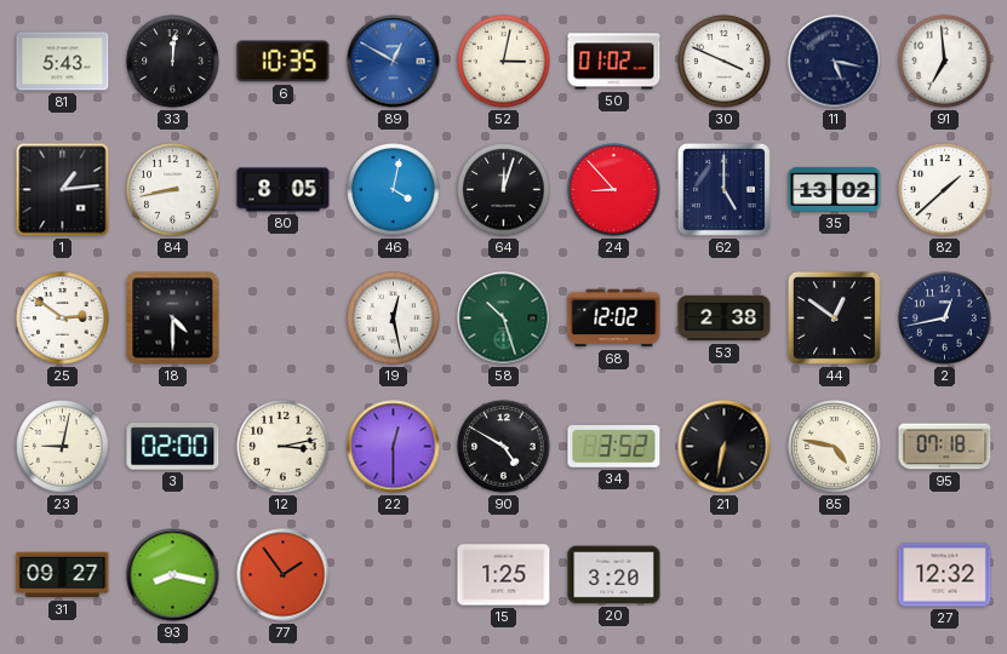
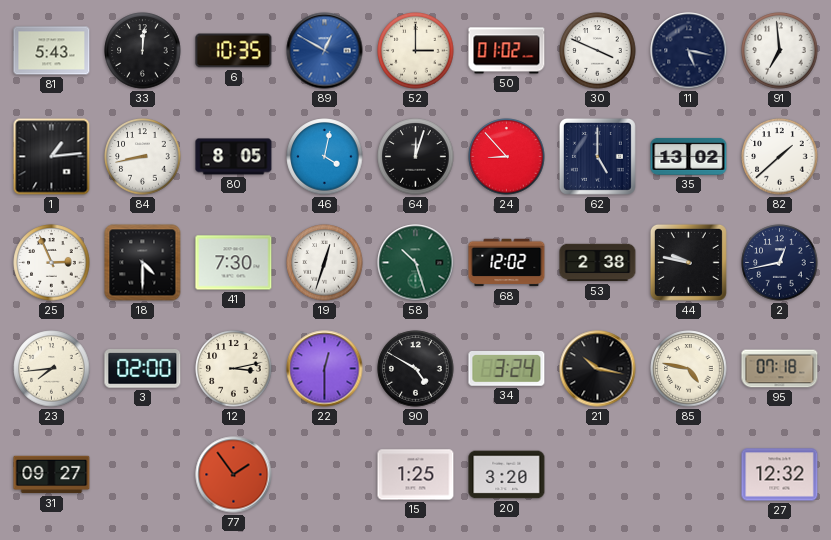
52: 3:02 -> 3:00
25: 2:51 -> 2:56
41: none -> 7:30
19: 12:28 -> 12:33
44: 12:51 -> 9:47
23: 9:02 -> 7:44
34: 3:52 -> 3:24
21: 6:32 -> 10:17
93: 8:17 -> none
